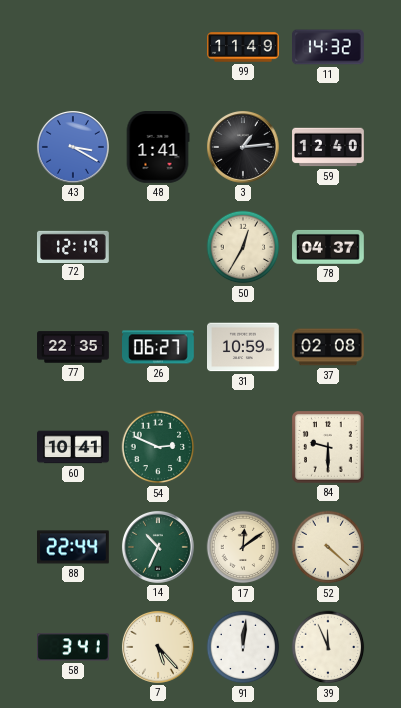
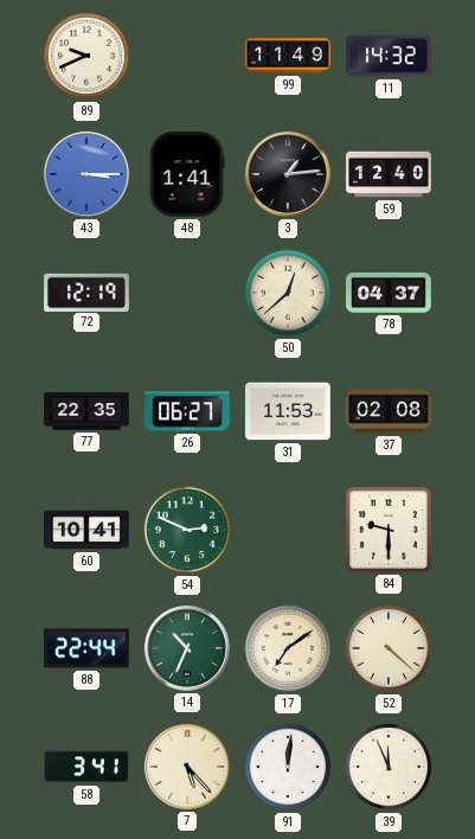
89: none -> 9:41
43: 3:20 -> 3:15
50: 12:35 -> 12:38
31: 10:59 -> 11:53
17: 12:09 -> 7:09
